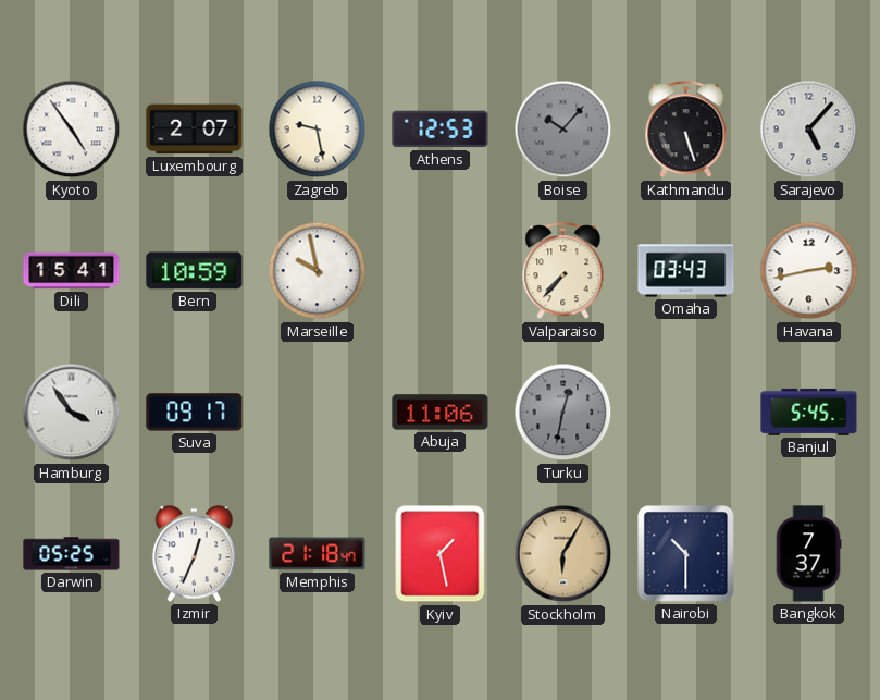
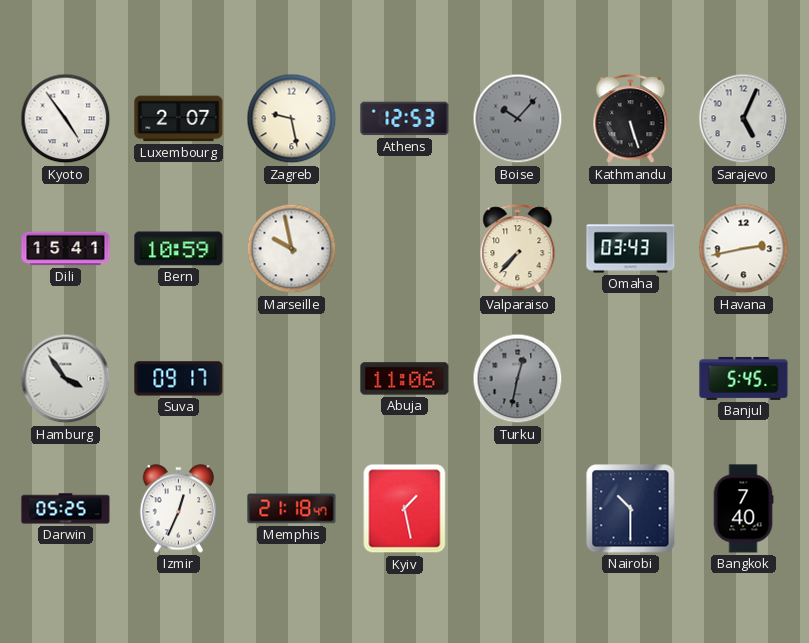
Sarajevo: 5:07 -> 5:04
Stockholm: 6:05 -> none
Bangkok: 7:37 -> 7:40
